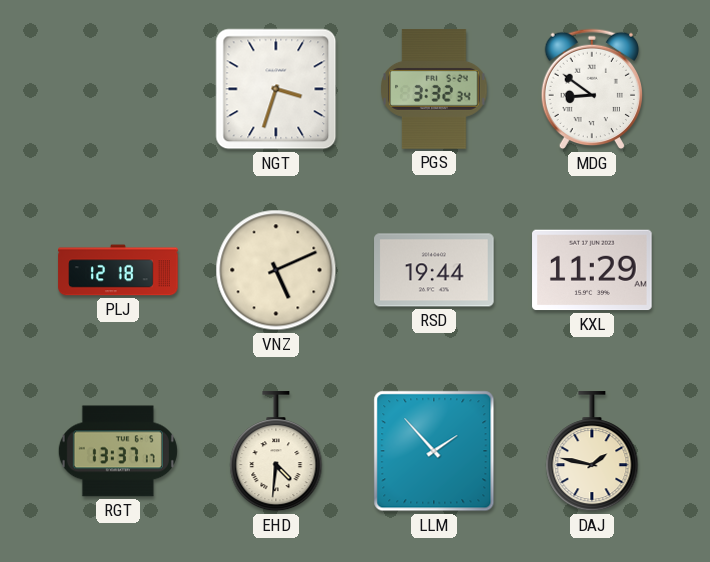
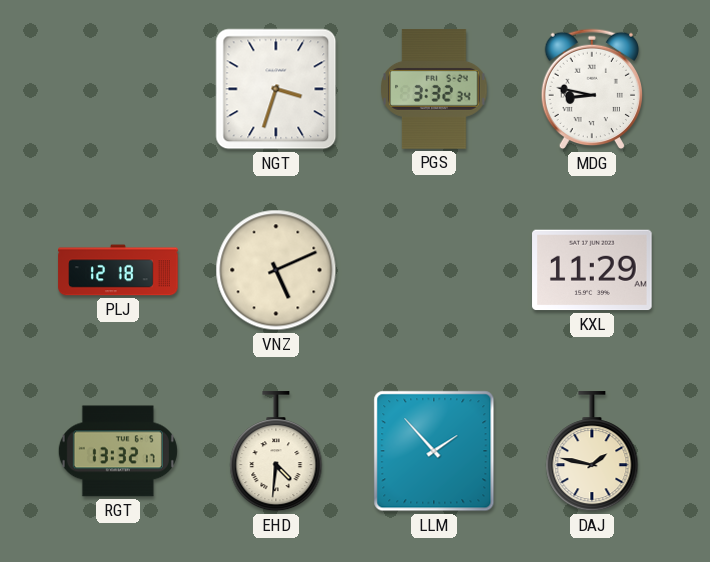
MDG: 8:51 -> 8:47
RSD: 19:44 -> none
RGT: 13:37 -> 13:32
